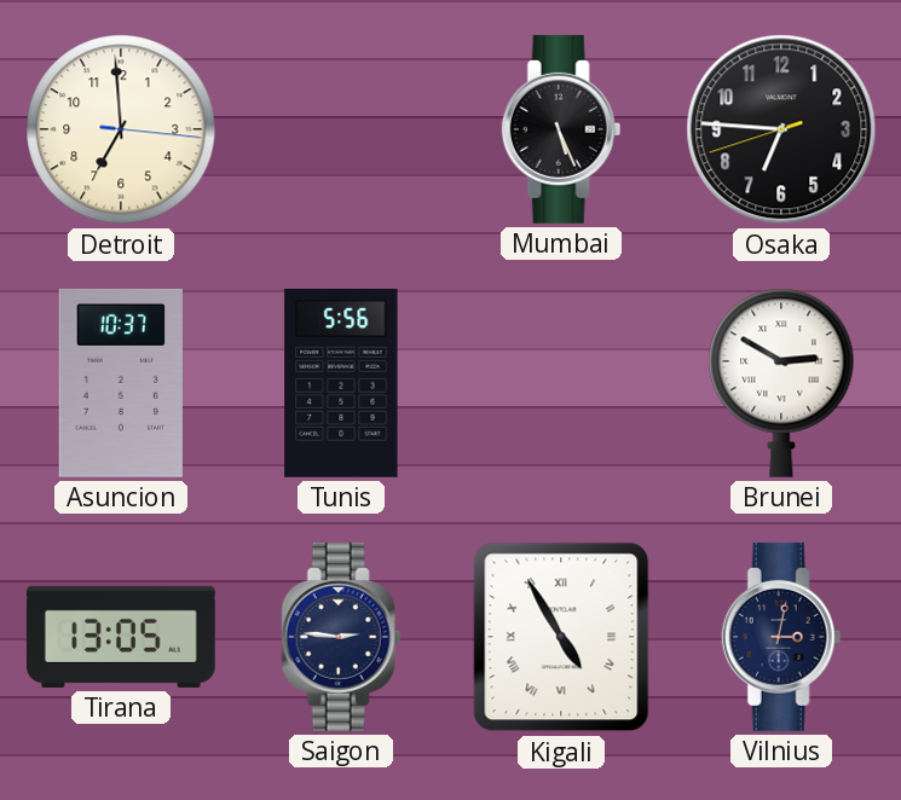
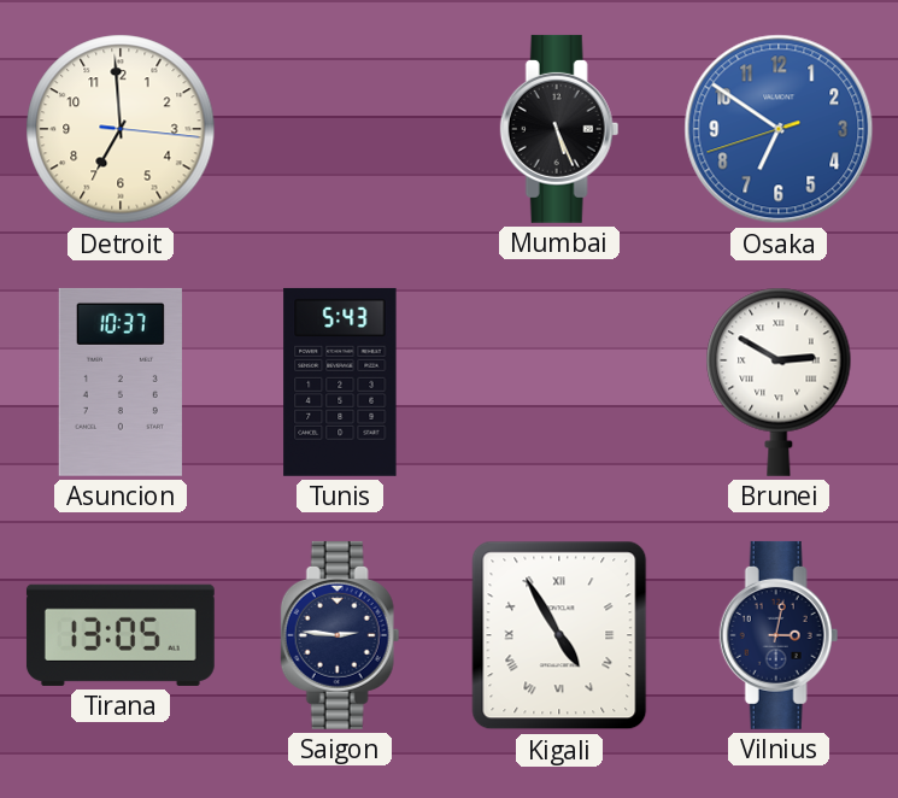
Osaka: 6:45 -> 6:50
Osaka dial: black -> blue
Tunis: 5:56 -> 5:43
